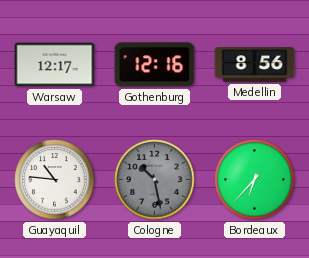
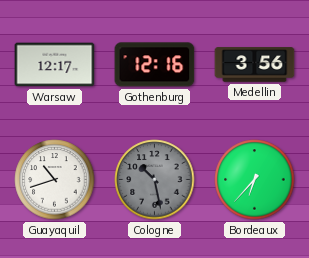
Medellin: 8:56 -> 3:56
Guayaquil: 10:46 -> 10:42
